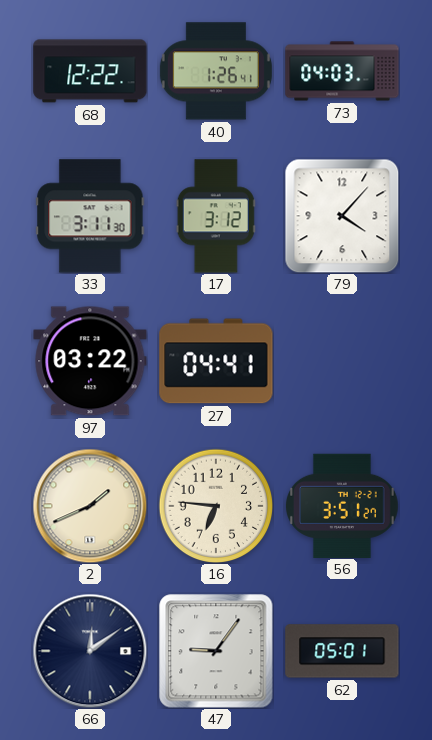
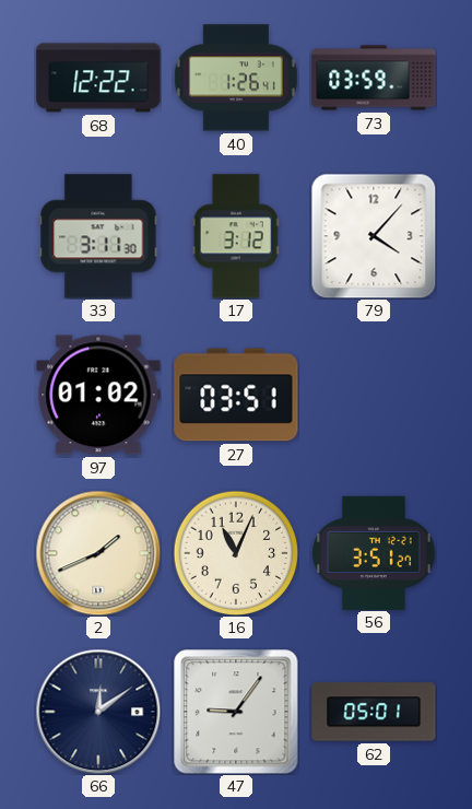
73: 04:03 -> 03:59
97: 03:22 -> 01:02
27: 04:41 -> 03:51
16: 6:46 -> 11:04
